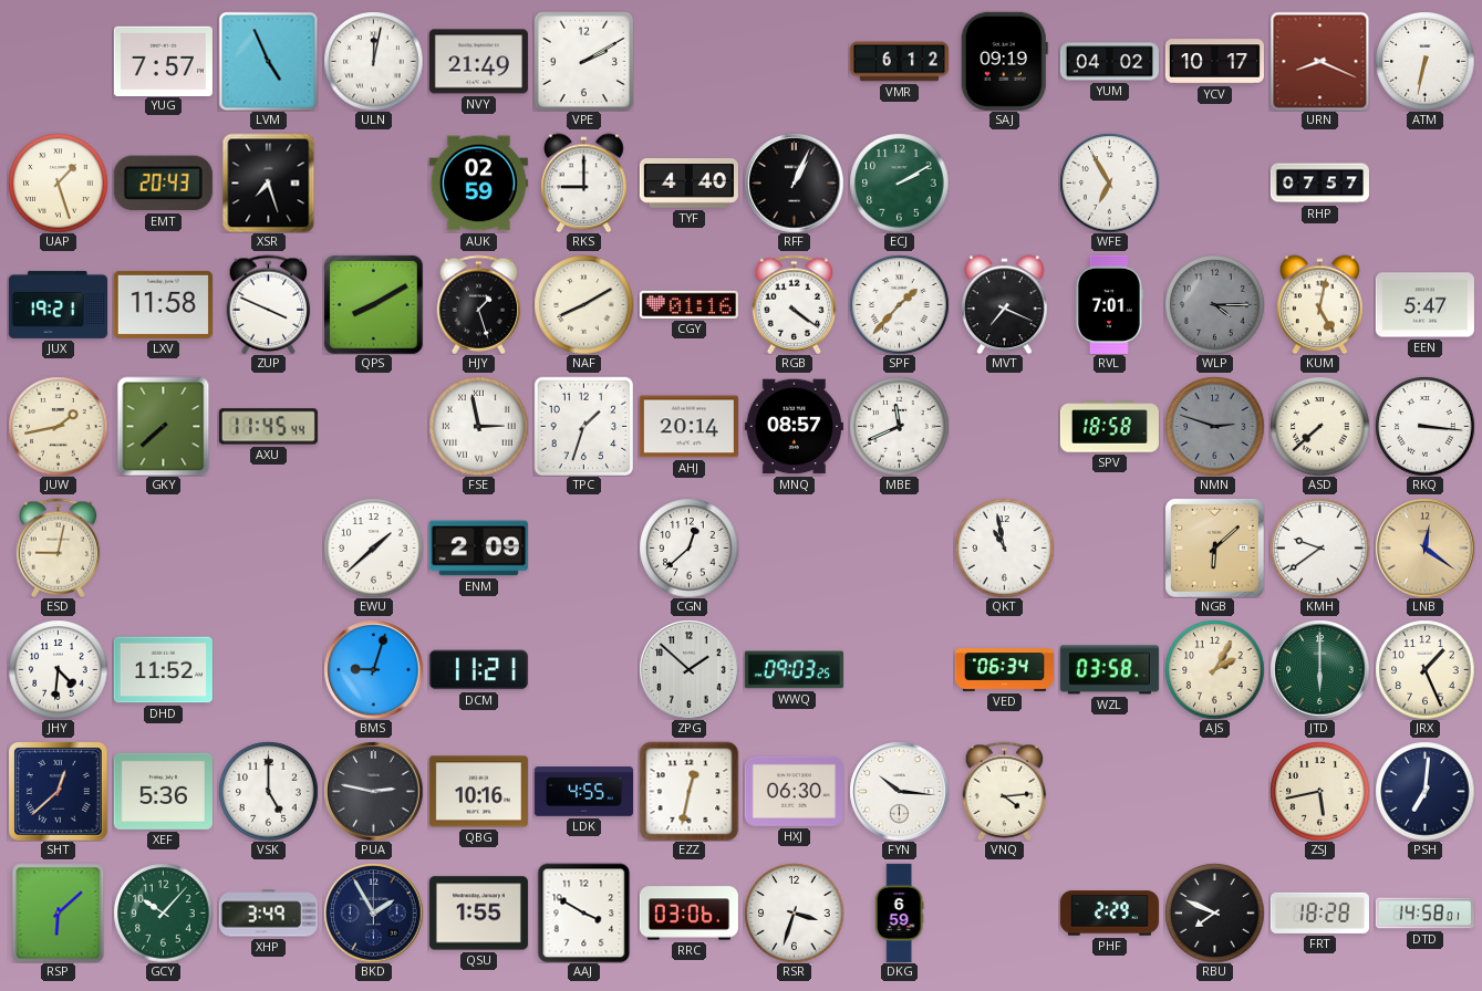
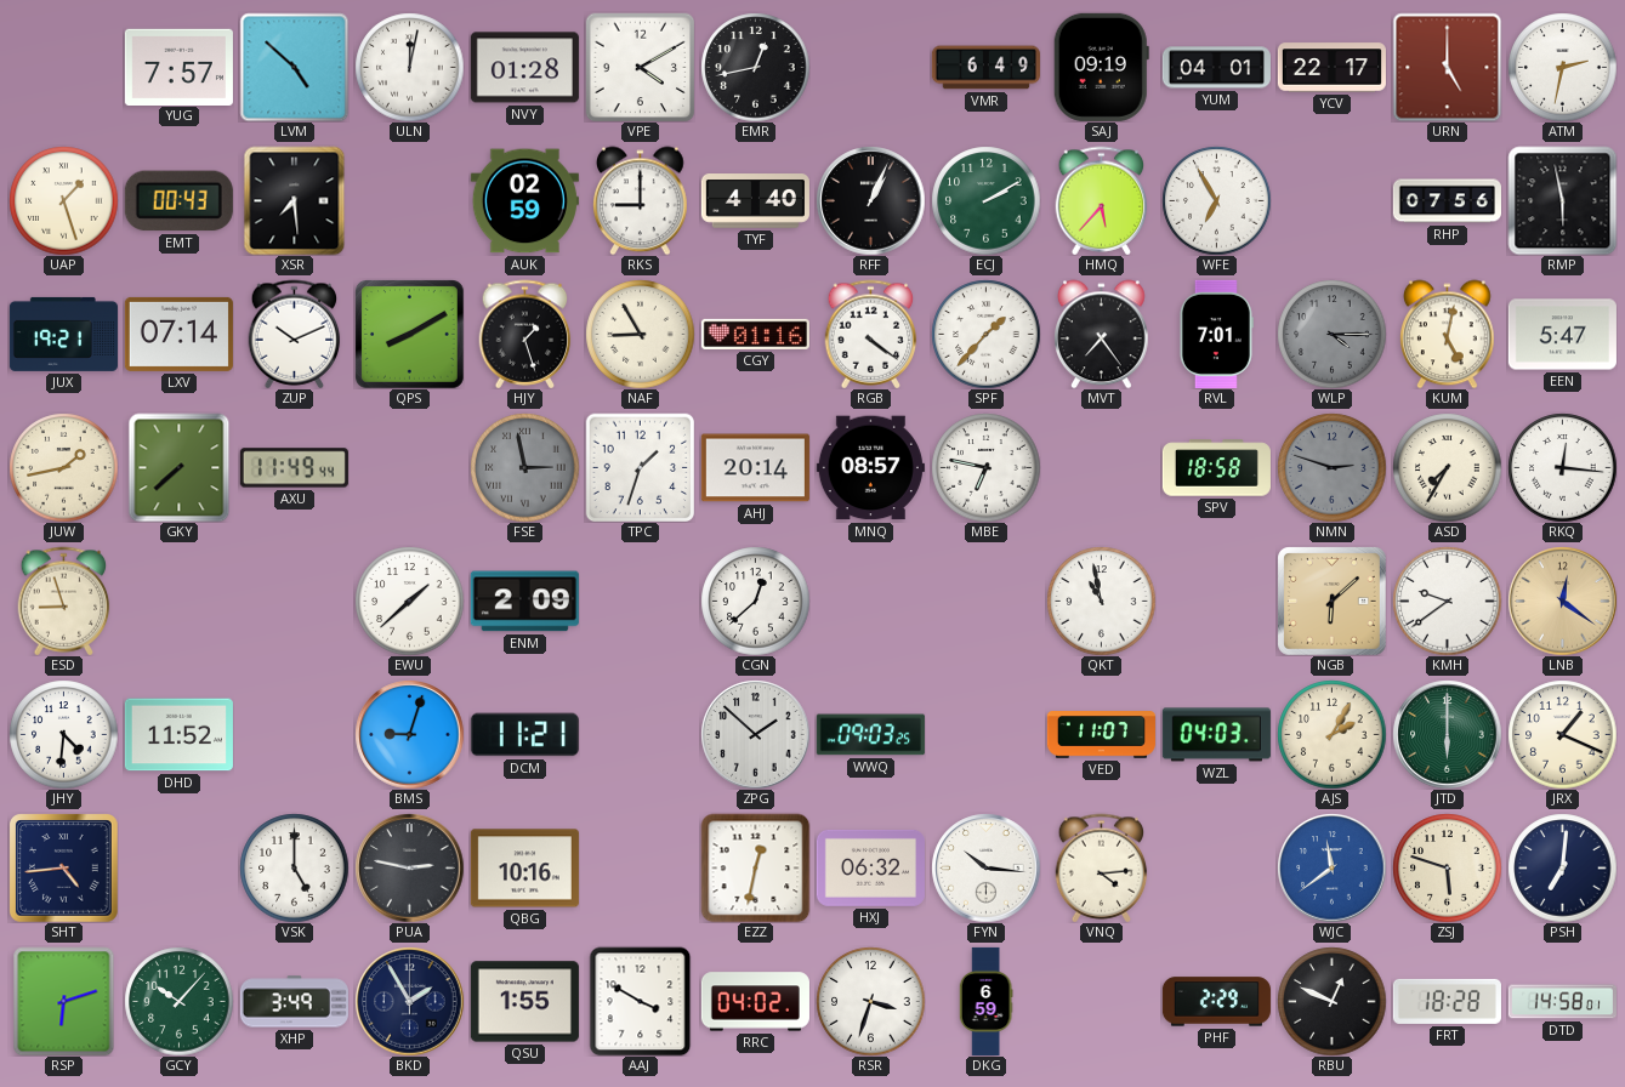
LVM: 4:56 -> 4:52
NVY: 21:49 -> 01:28
VPE: 2:10 -> 4:10
EMR: none -> 12:43
VMR: 6:12 -> 6:49
YUM: 04:02 -> 04:01
YCV: 10:17 -> 22:17
URN: 8:19 -> 5:00
ATM: 6:32 -> 2:32
EMT: 20:43 -> 00:43
XSR: 7:27 -> 7:29
HMQ: none -> 5:37
RHP: 07:57 -> 07:56
RMP: none -> 5:58
LXV: 11:58 -> 07:14
ZUP: 3:49 -> 10:11
NAF: 8:10 -> 8:55
MVT: 7:19 -> 7:24
AXU: 11:45 -> 11:49
FSE dial: white -> grey
MBE: 11:41 -> 6:47
ASD: 7:38 -> 7:35
RKQ: 3:16 -> 12:16
ESD: 9:02 -> 8:57
VED: 06:34 -> 11:07
WZL: 03:58 -> 04:03
JRX: 1:26 -> 1:19
SHT: 12:38 -> 4:44
XEF: 5:36 -> none
LDK: 4:55 -> none
HXJ: 06:30 -> 06:32
WJC: none -> 11:39
ZSJ: 5:43 -> 5:48
RSP: 6:08 -> 6:12
RRC: 03:06 -> 04:02
RBU: 7:49 -> 12:49
